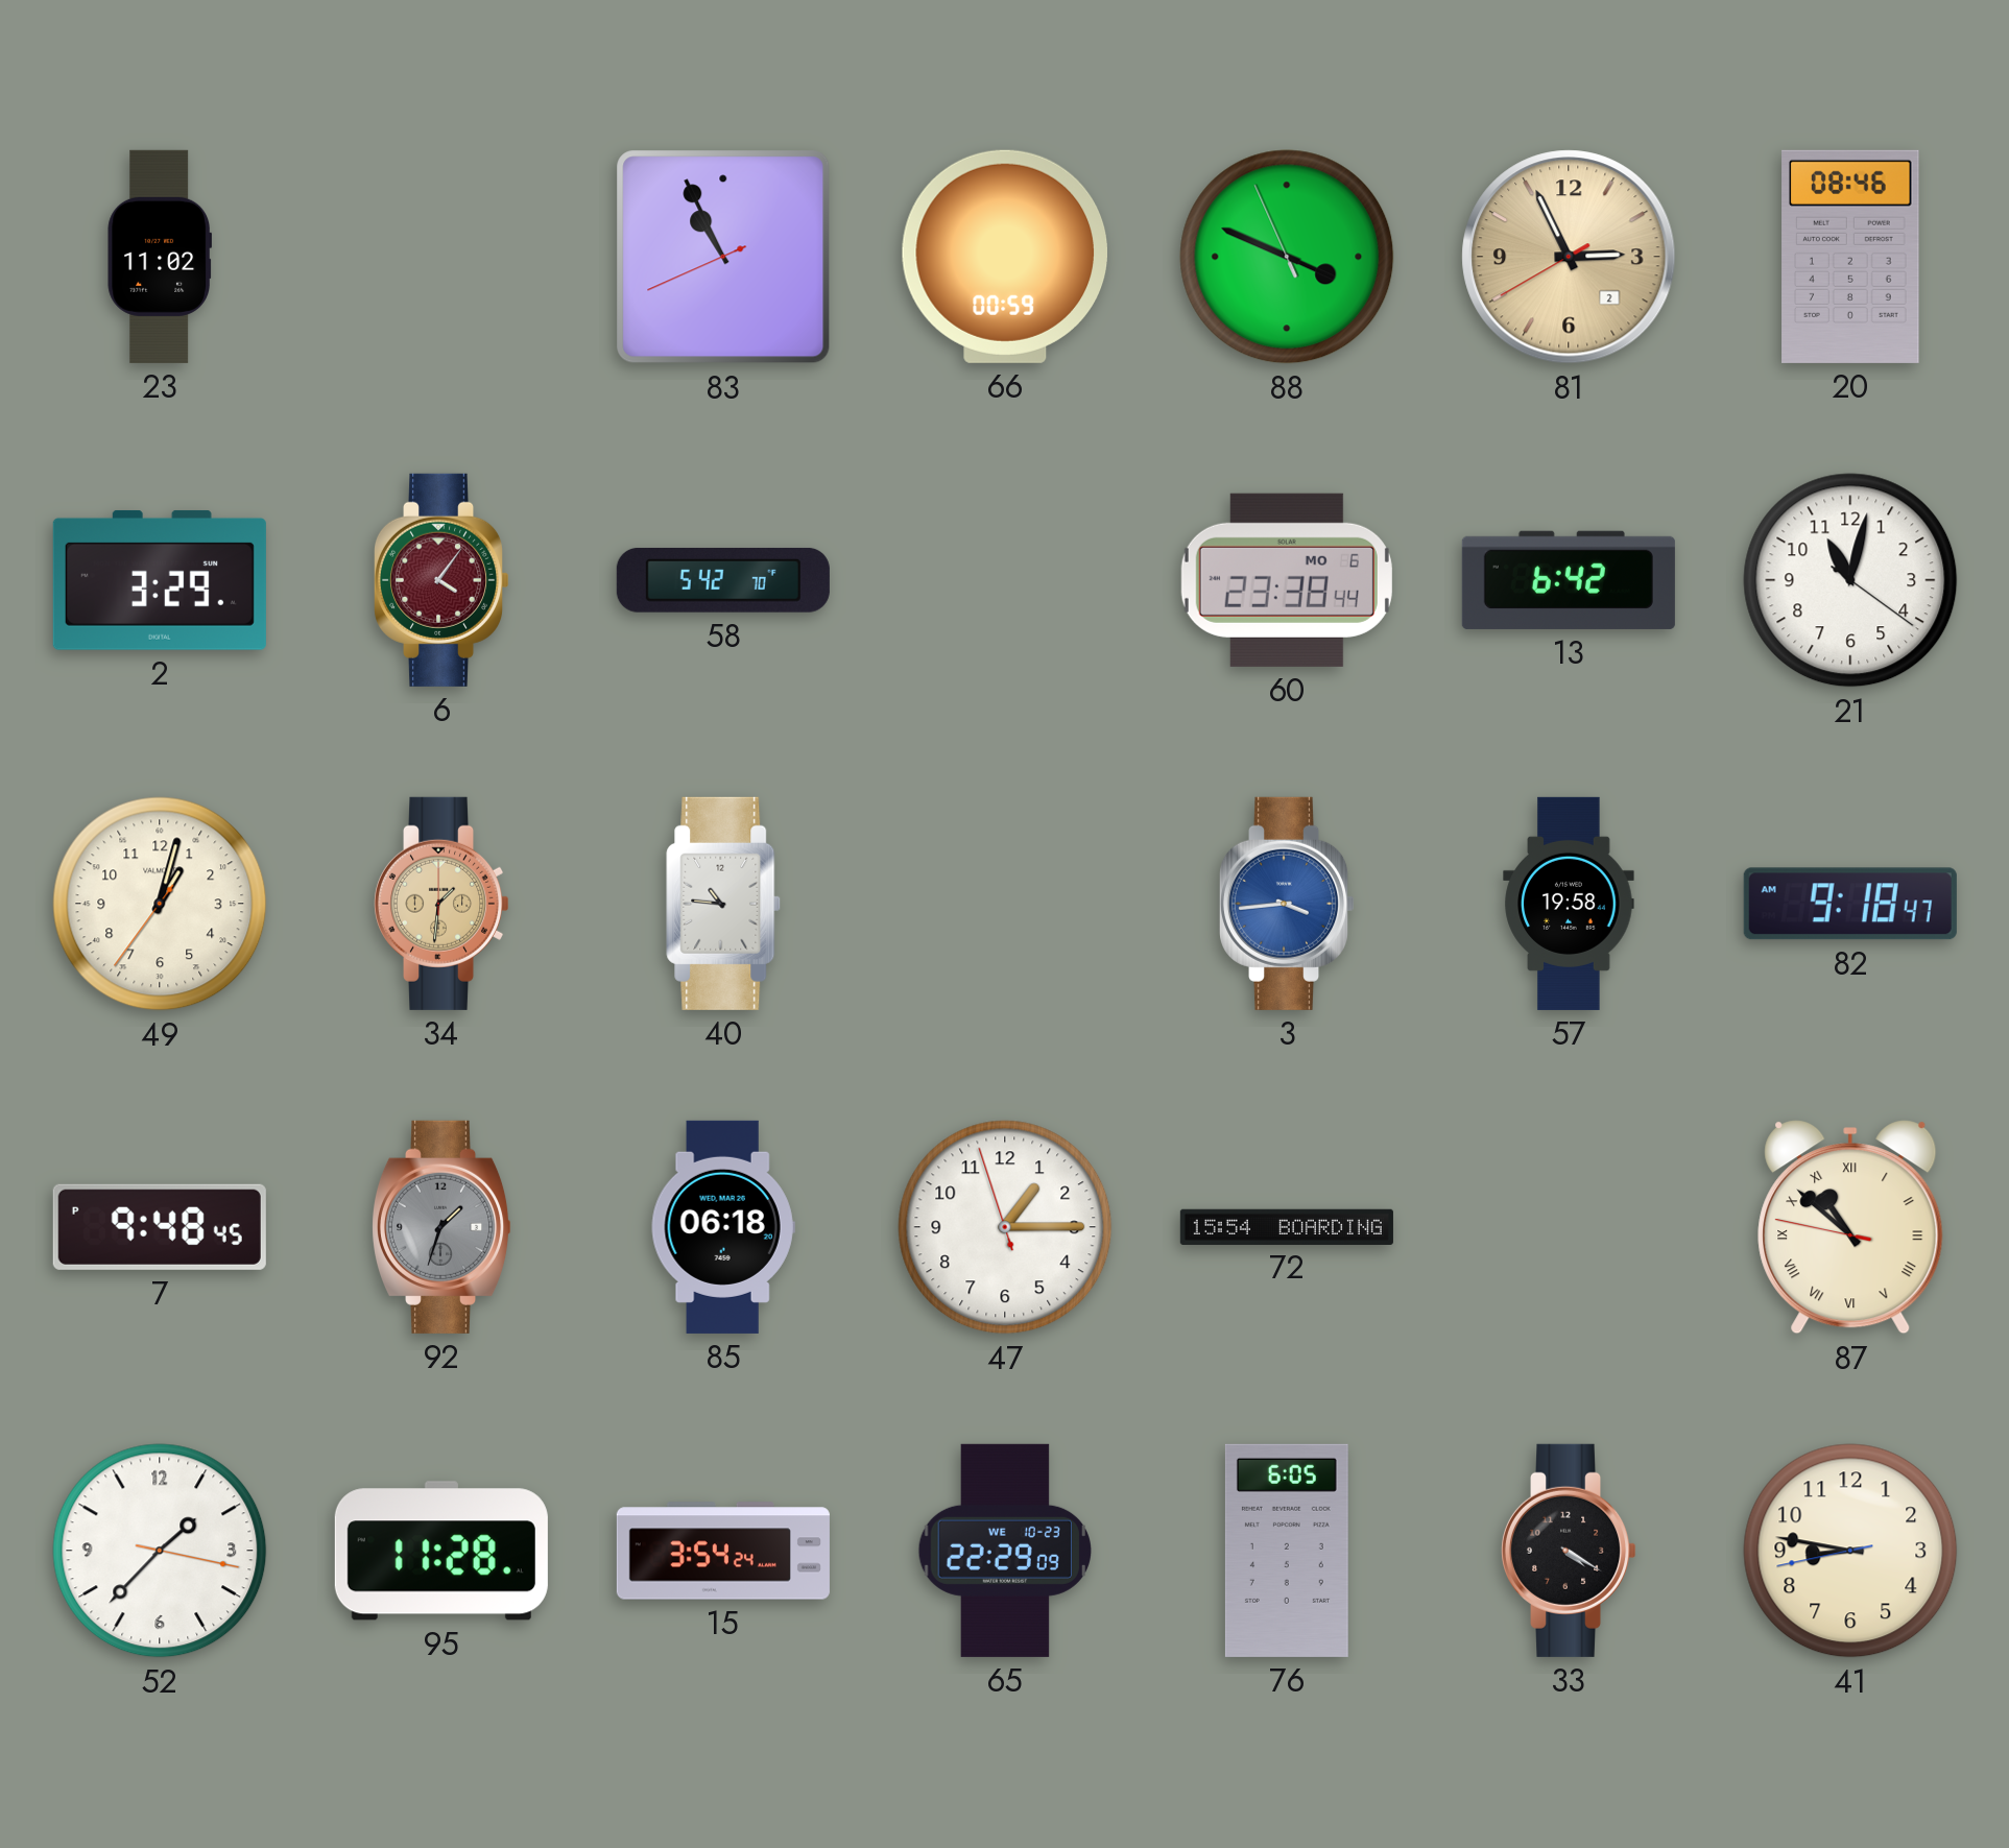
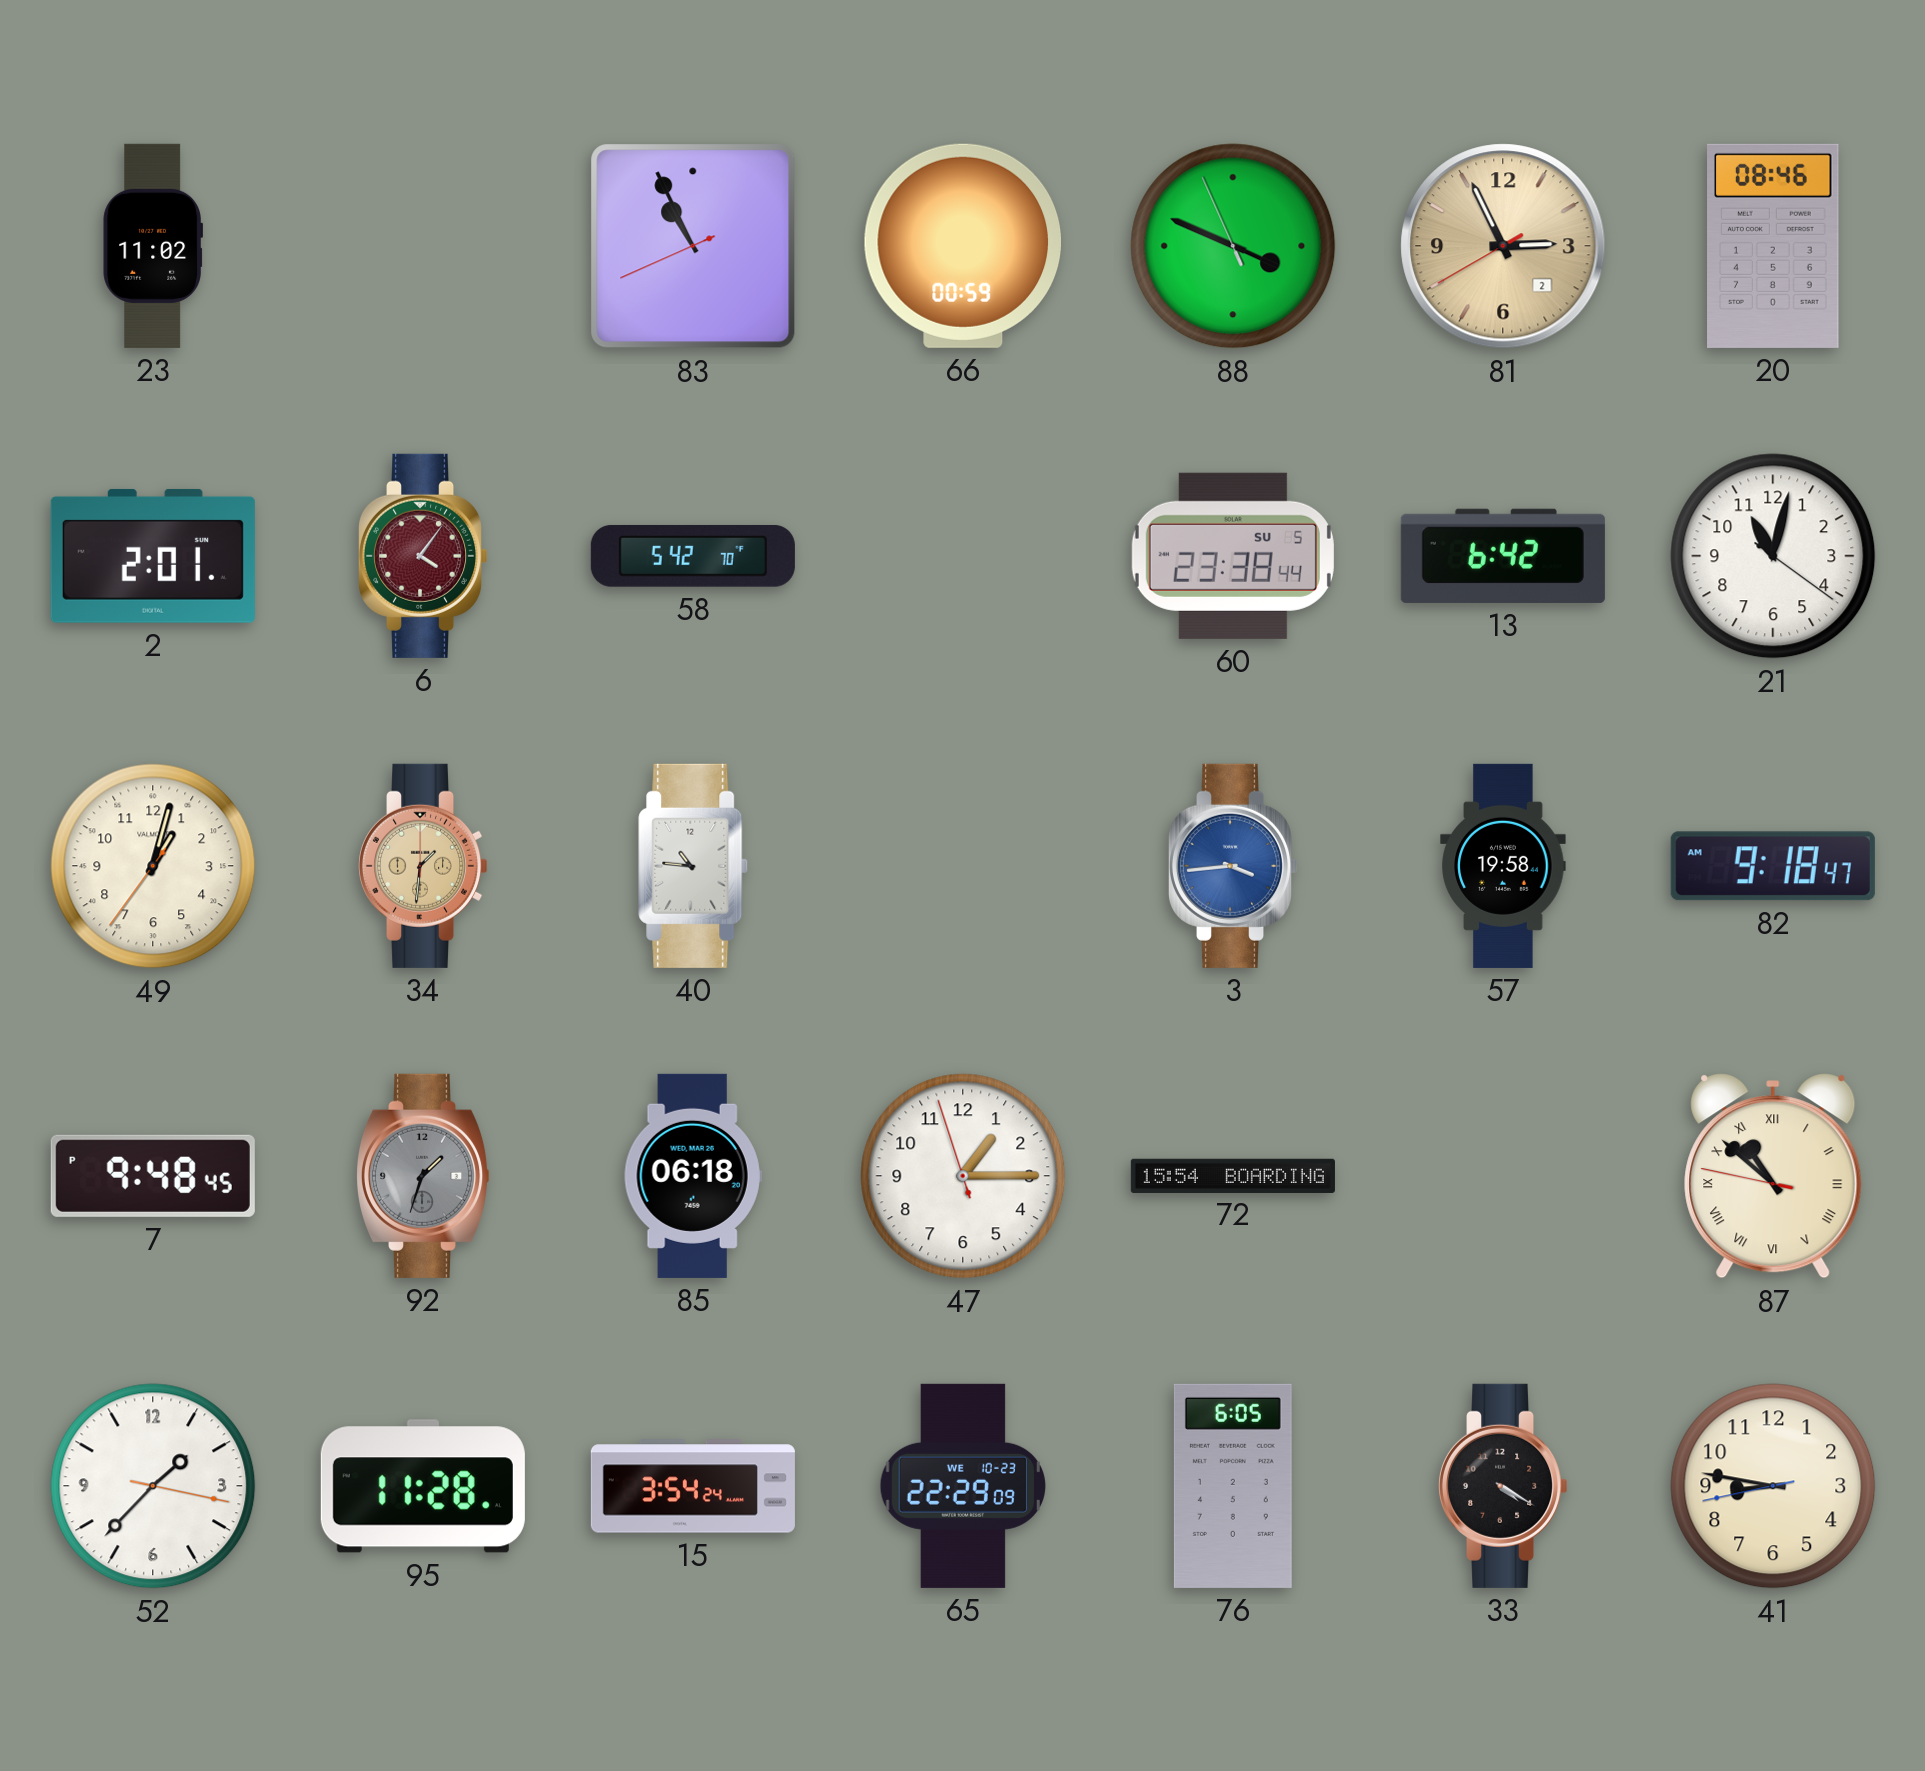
2: 3:29 -> 2:01
60 date: MO 6 -> SU 5
